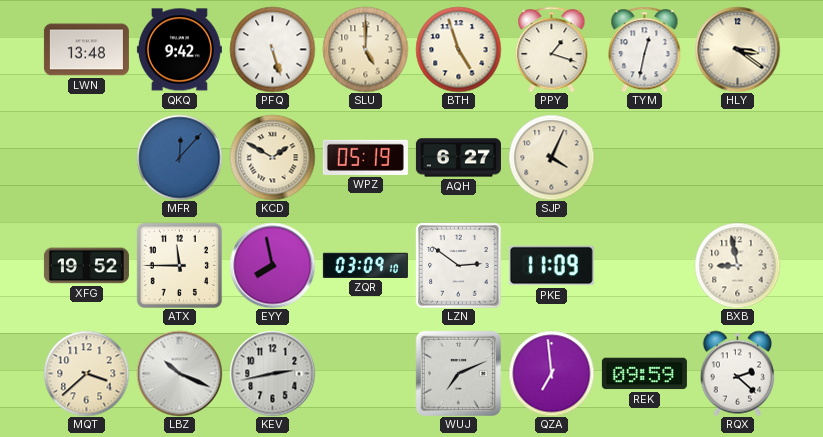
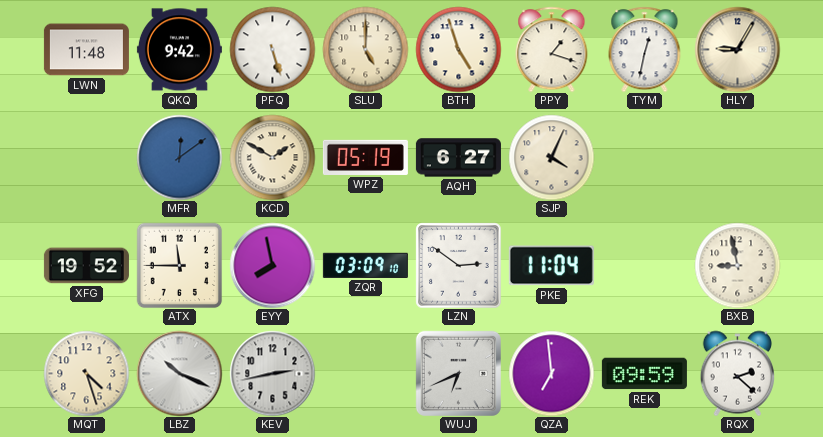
LWN: 13:48 -> 11:48
HLY: 3:21 -> 9:05
MFR: 12:07 -> 12:09
PKE: 11:09 -> 11:04
MQT: 3:38 -> 4:27
WUJ: 7:11 -> 6:41
